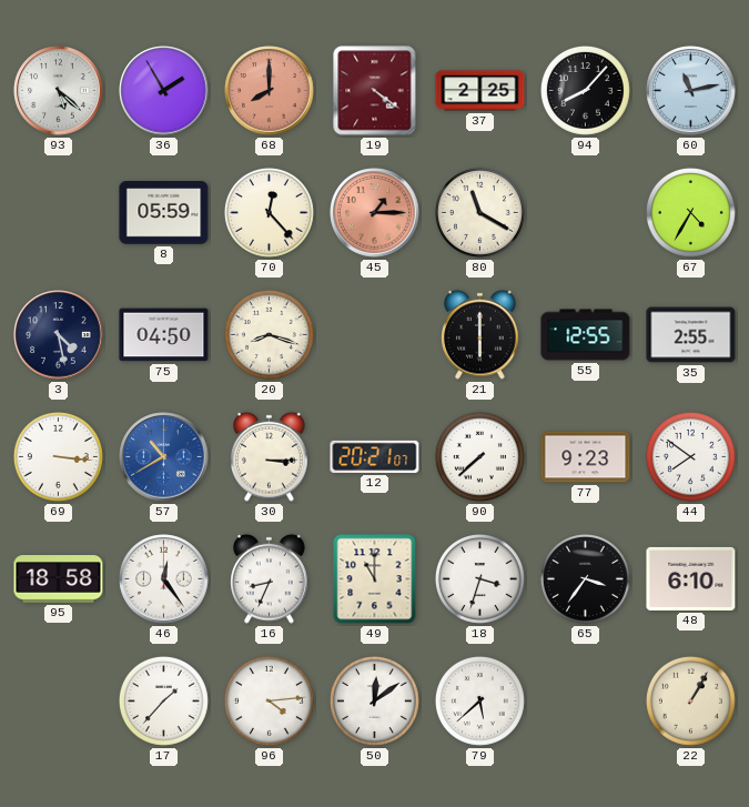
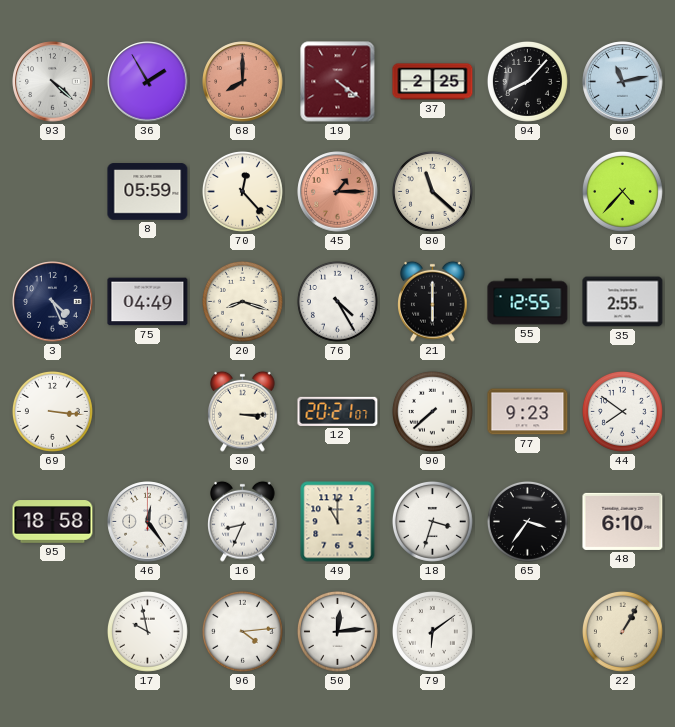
93: 5:22 -> 4:22
80: 11:20 -> 11:22
67: 4:35 -> 4:37
3: 4:28 -> 4:26
75: 04:50 -> 04:49
76: none -> 4:25
57: 10:40 -> none
17: 1:37 -> 9:58
50: 12:09 -> 12:14
79: 5:38 -> 6:09
